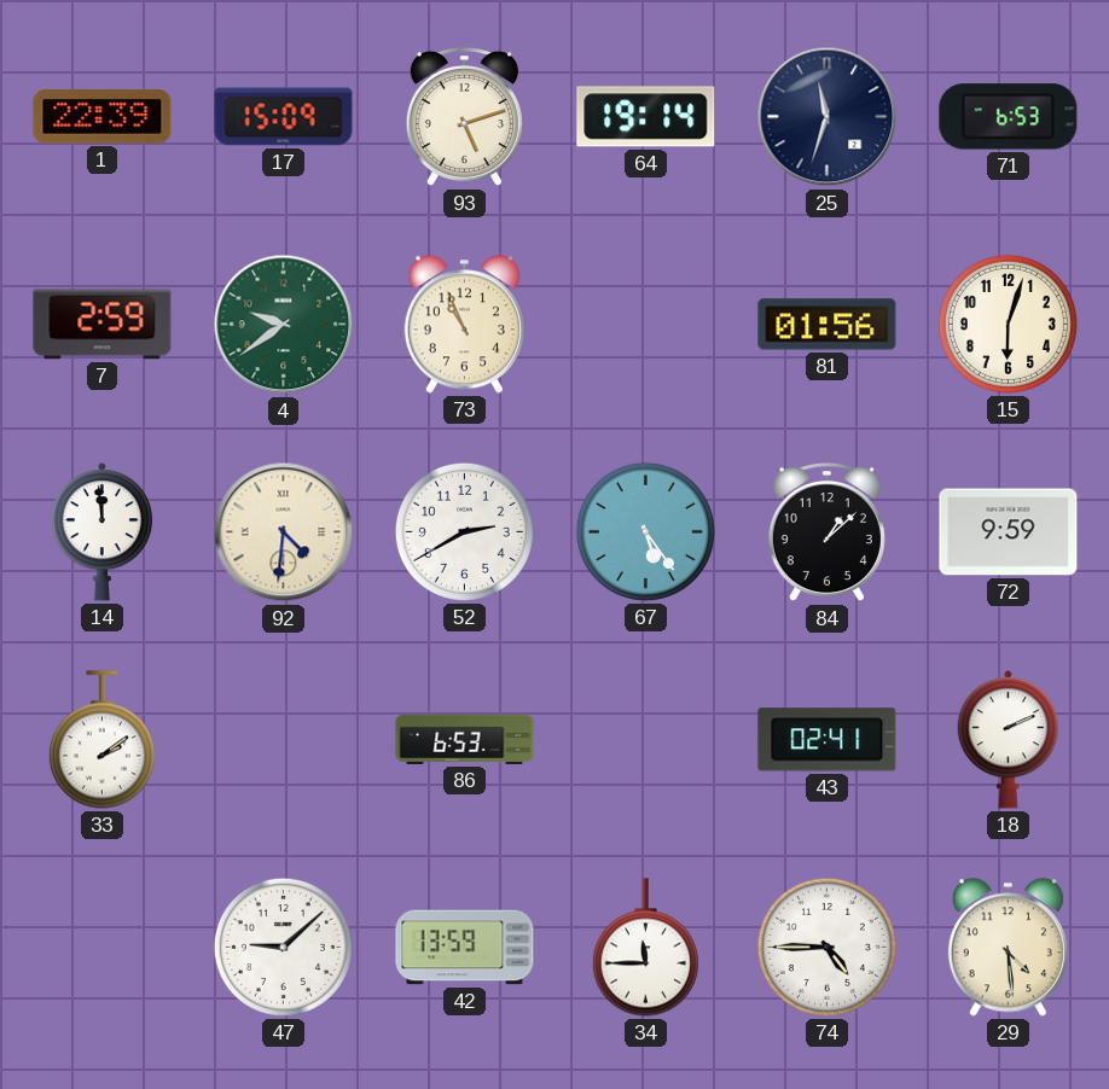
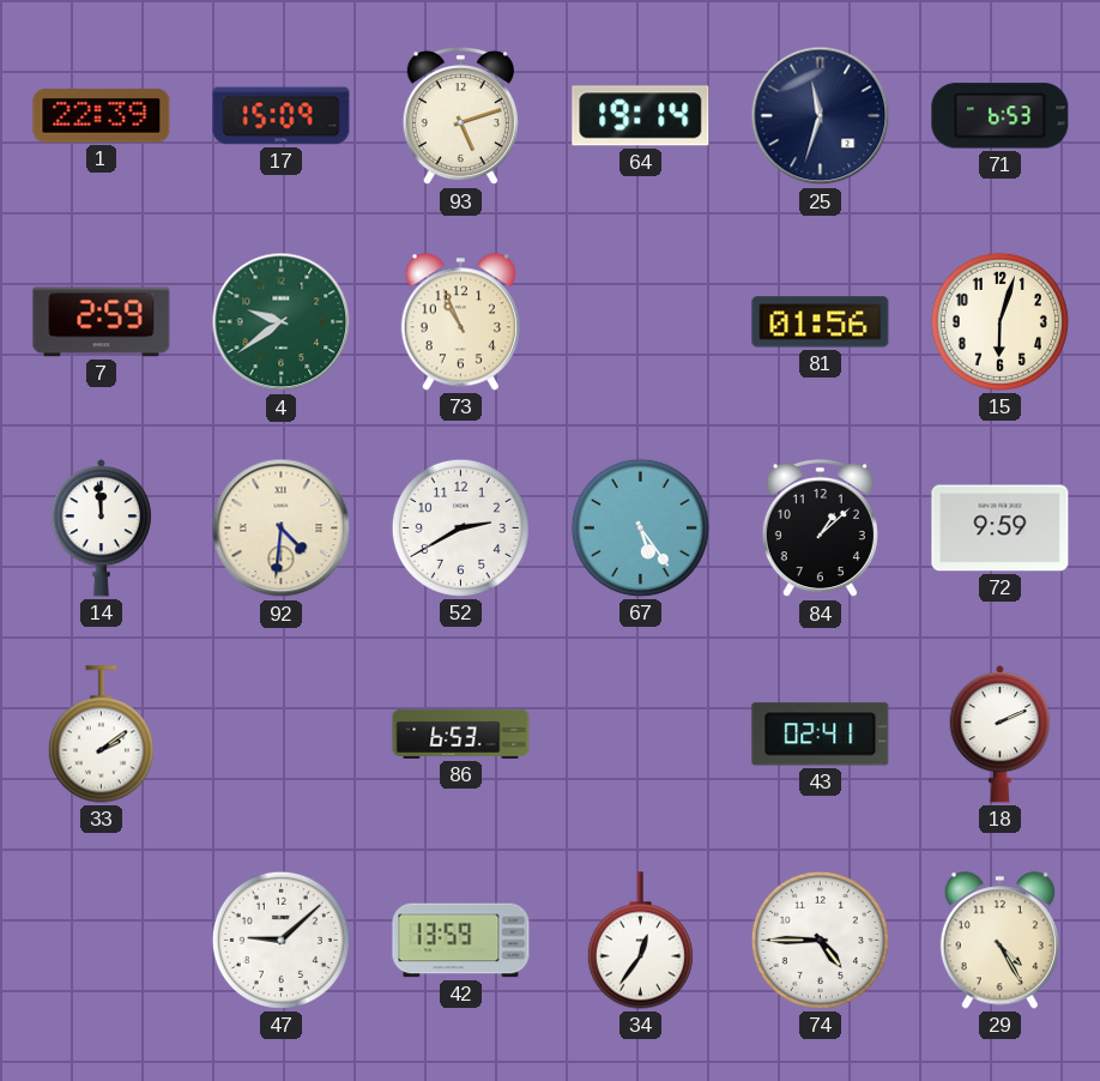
34: 11:45 -> 12:36
29: 4:29 -> 4:25
